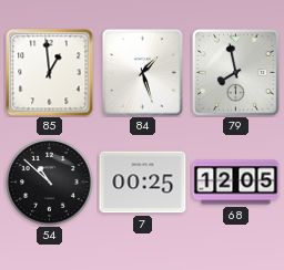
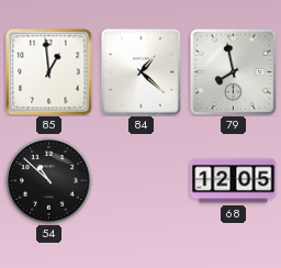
84: 1:27 -> 1:22
7: 00:25 -> none
